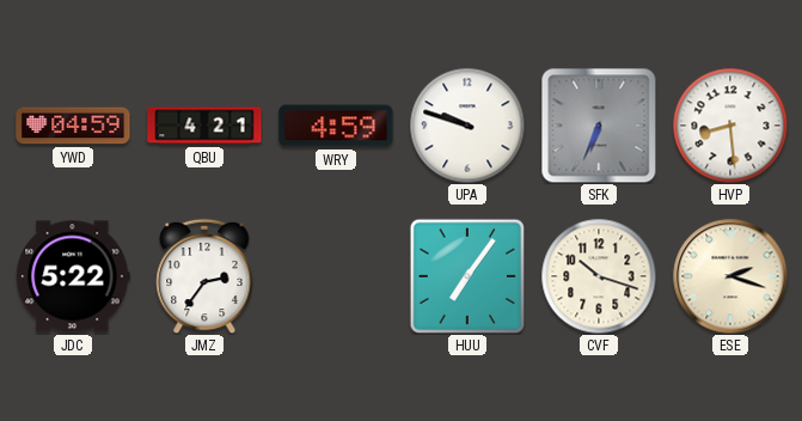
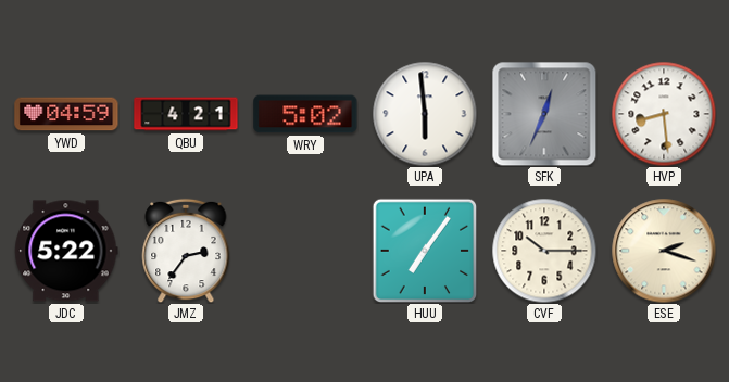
WRY: 4:59 -> 5:02
UPA: 9:48 -> 5:59
SFK: 6:34 -> 12:34
CVF: 10:18 -> 10:15
